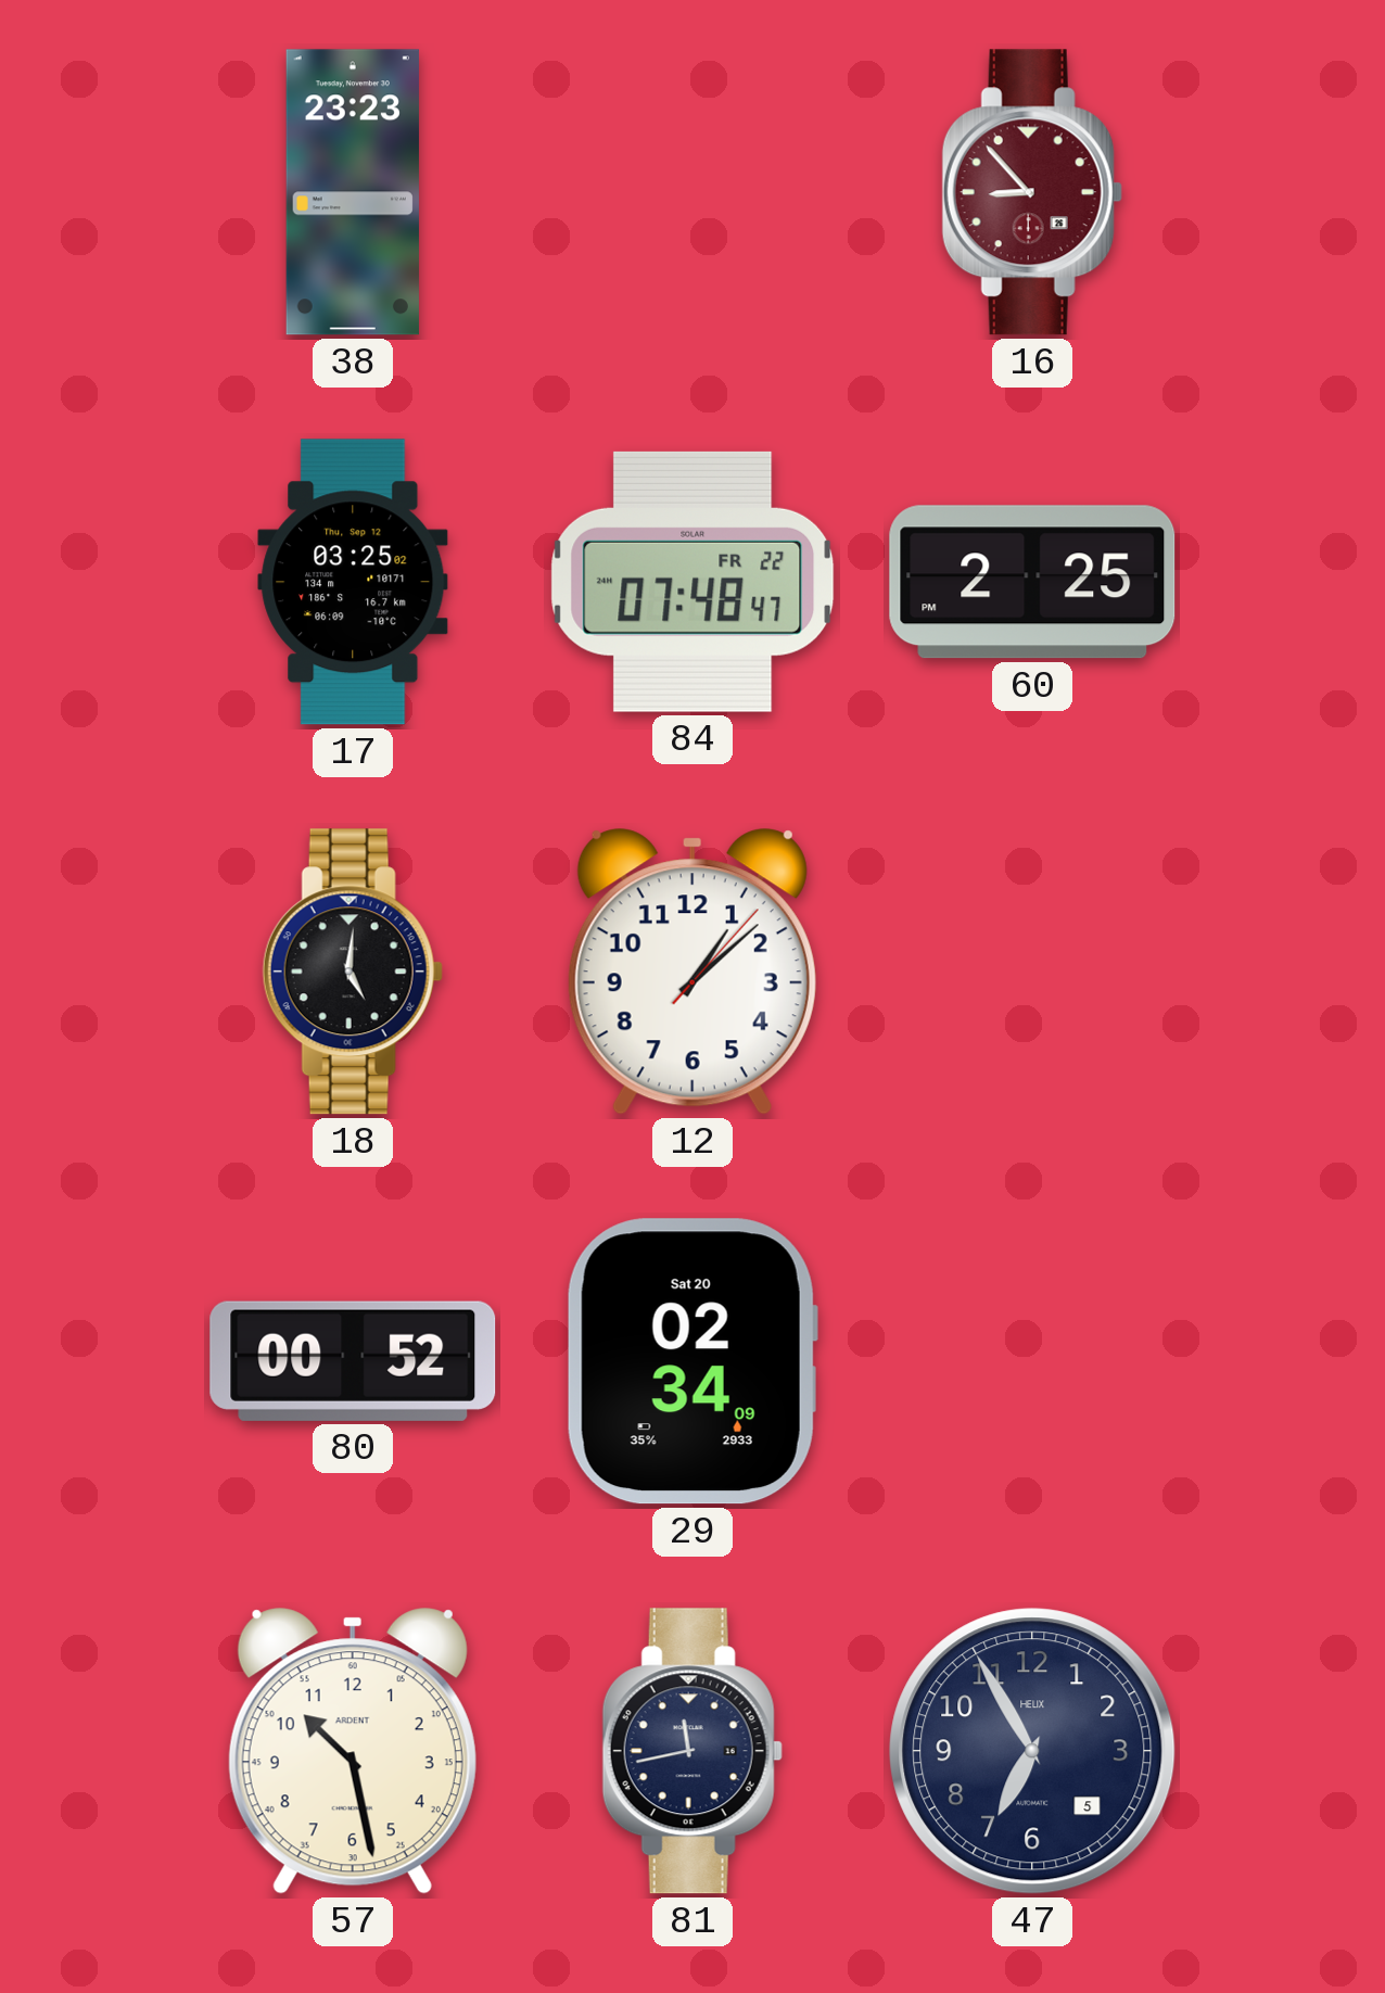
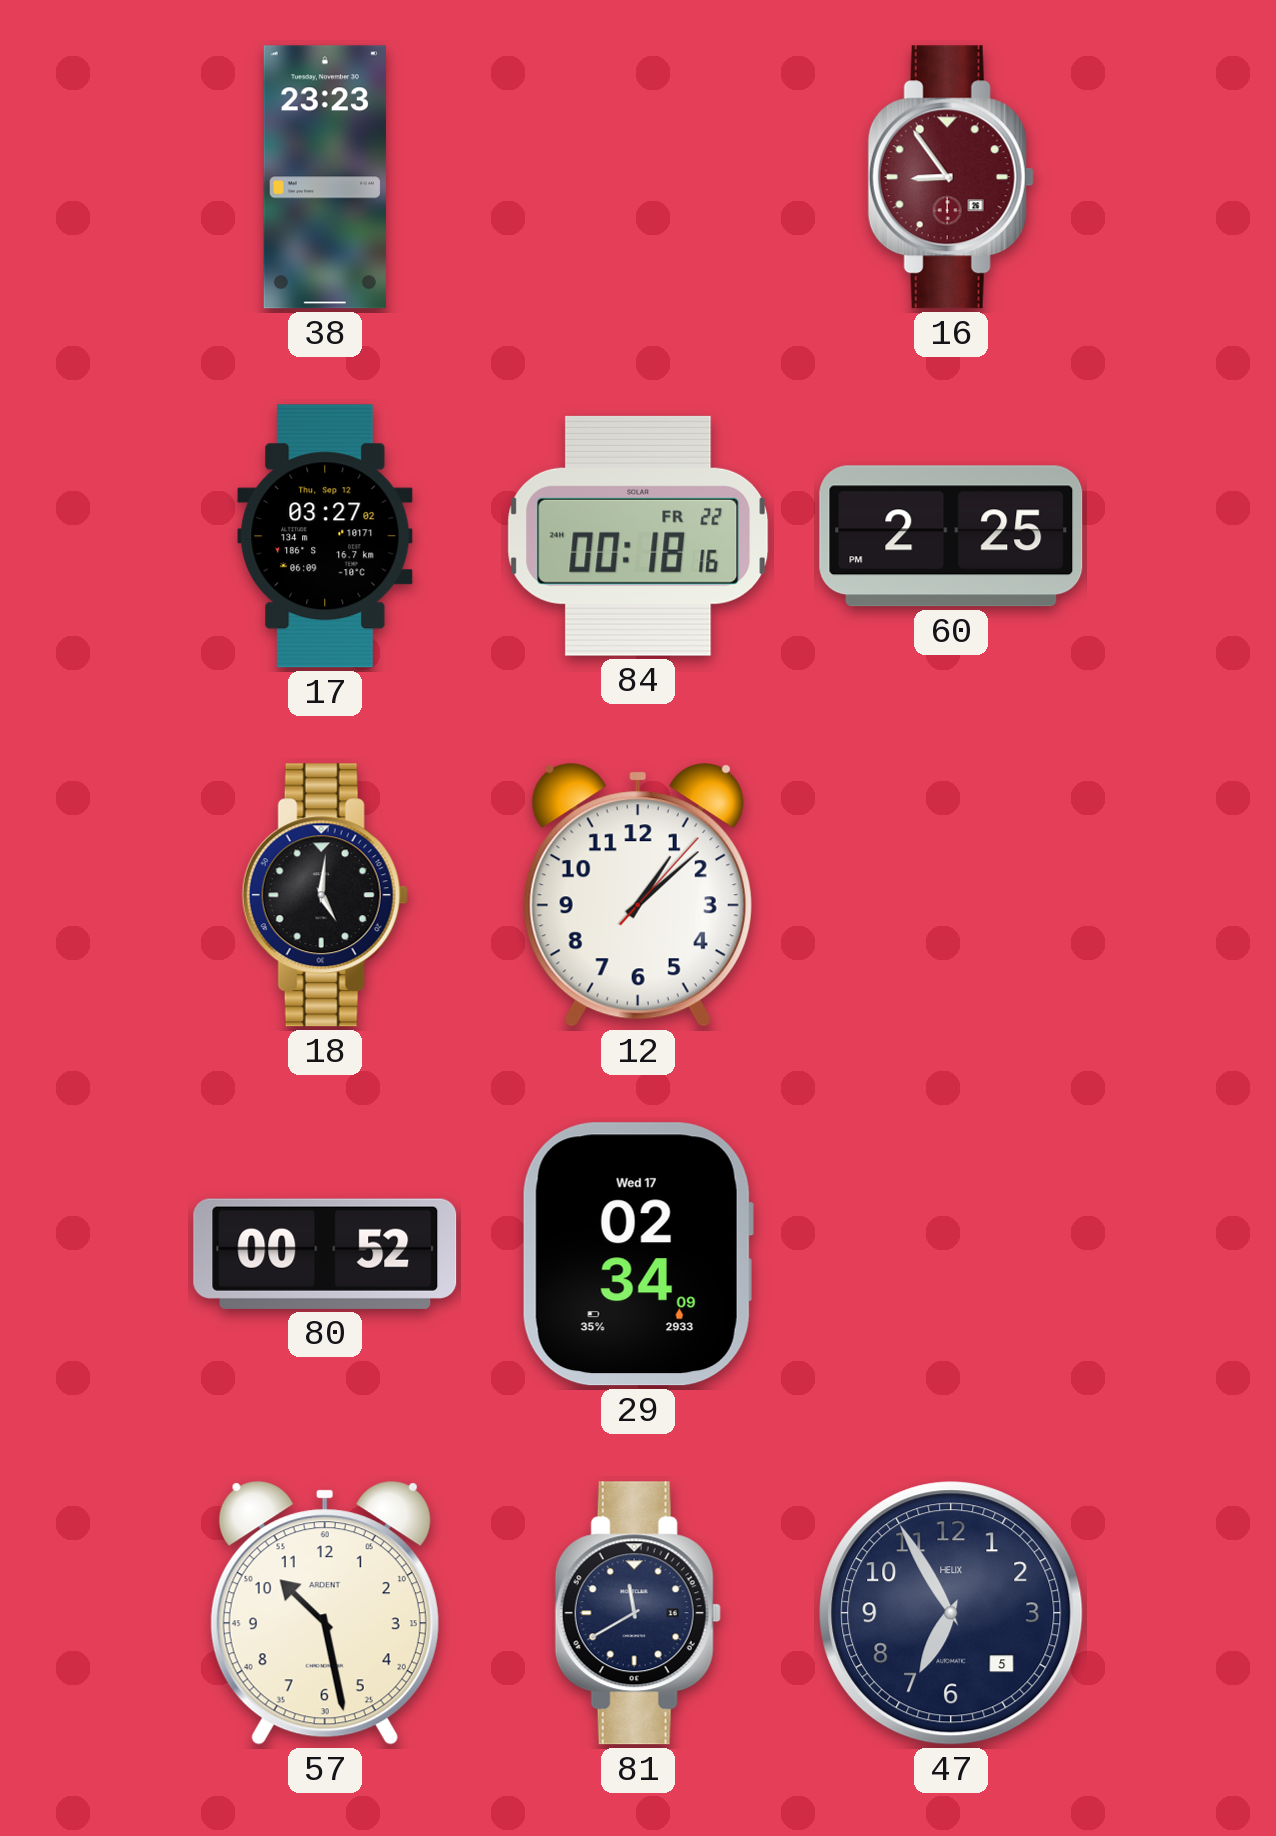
16: 8:53 -> 8:54
17: 03:25 -> 03:27
84: 07:48 -> 00:18
29 date: Sat 20 -> Wed 17
81: 11:43 -> 11:40
